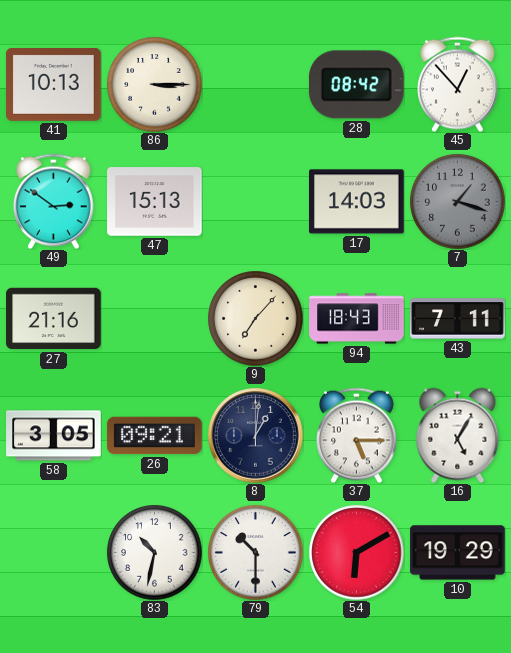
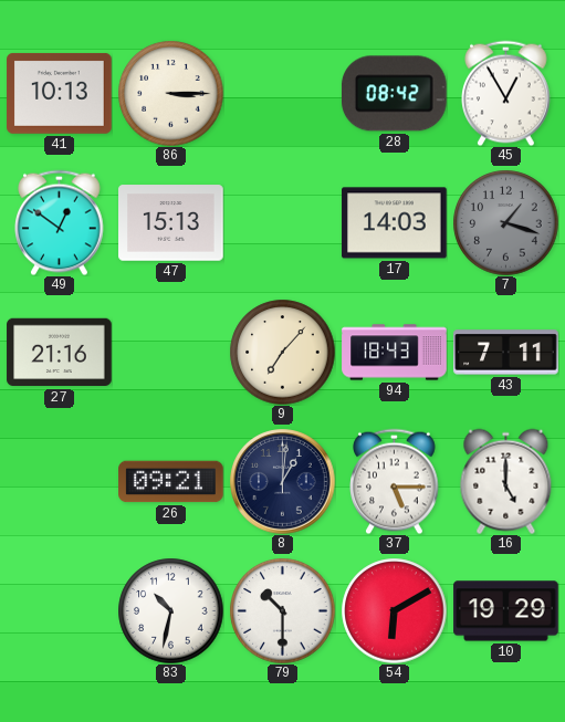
45: 12:53 -> 12:55
49: 2:51 -> 12:51
58: 3:05 -> none
16: 5:05 -> 5:00
